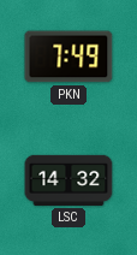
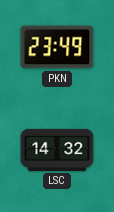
PKN: 7:49 -> 23:49
